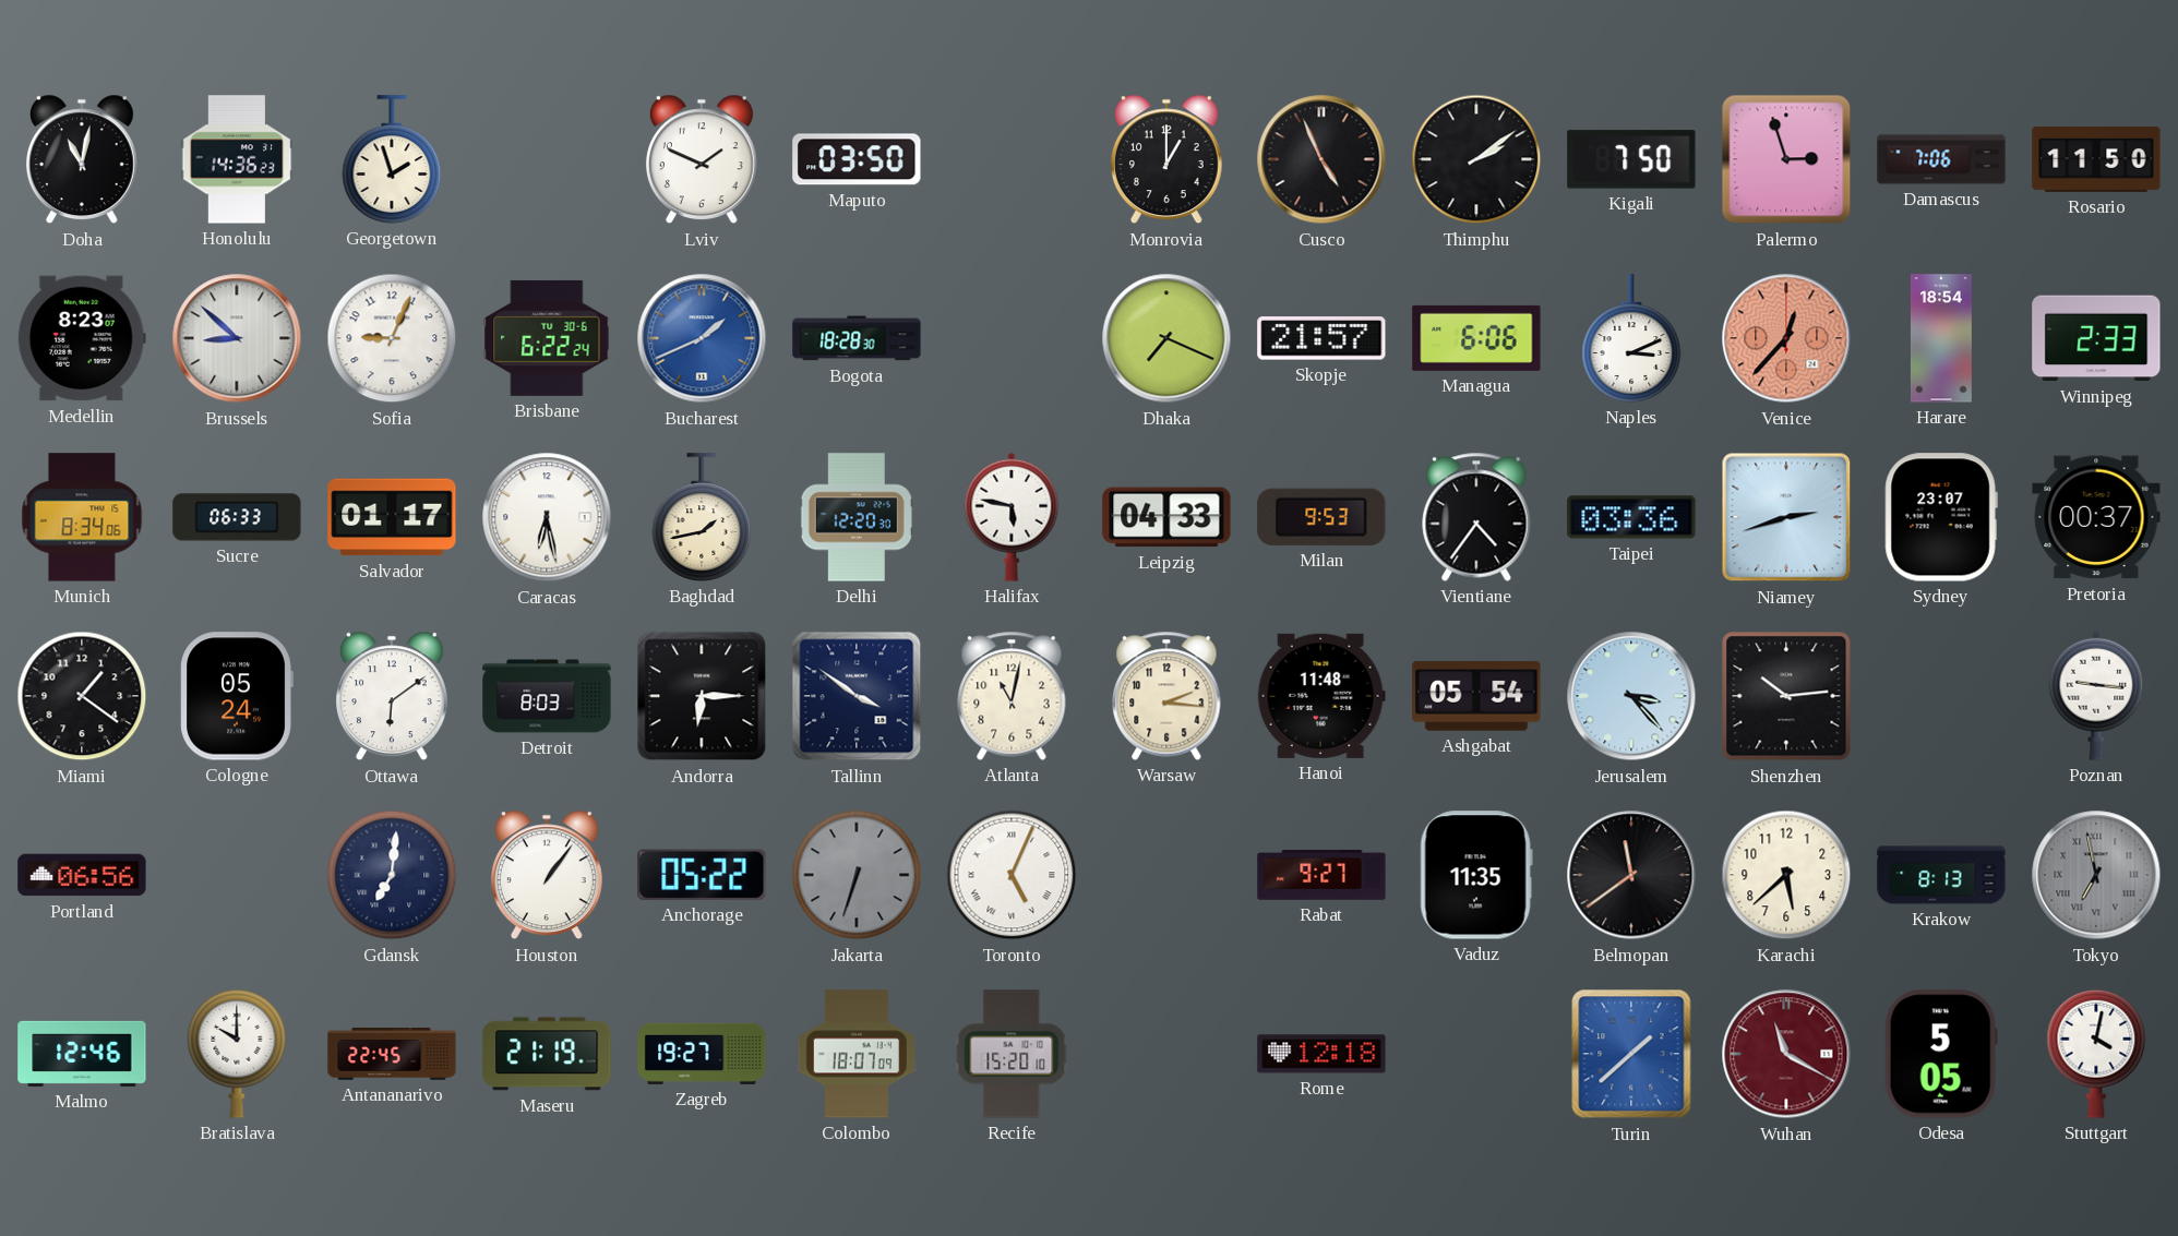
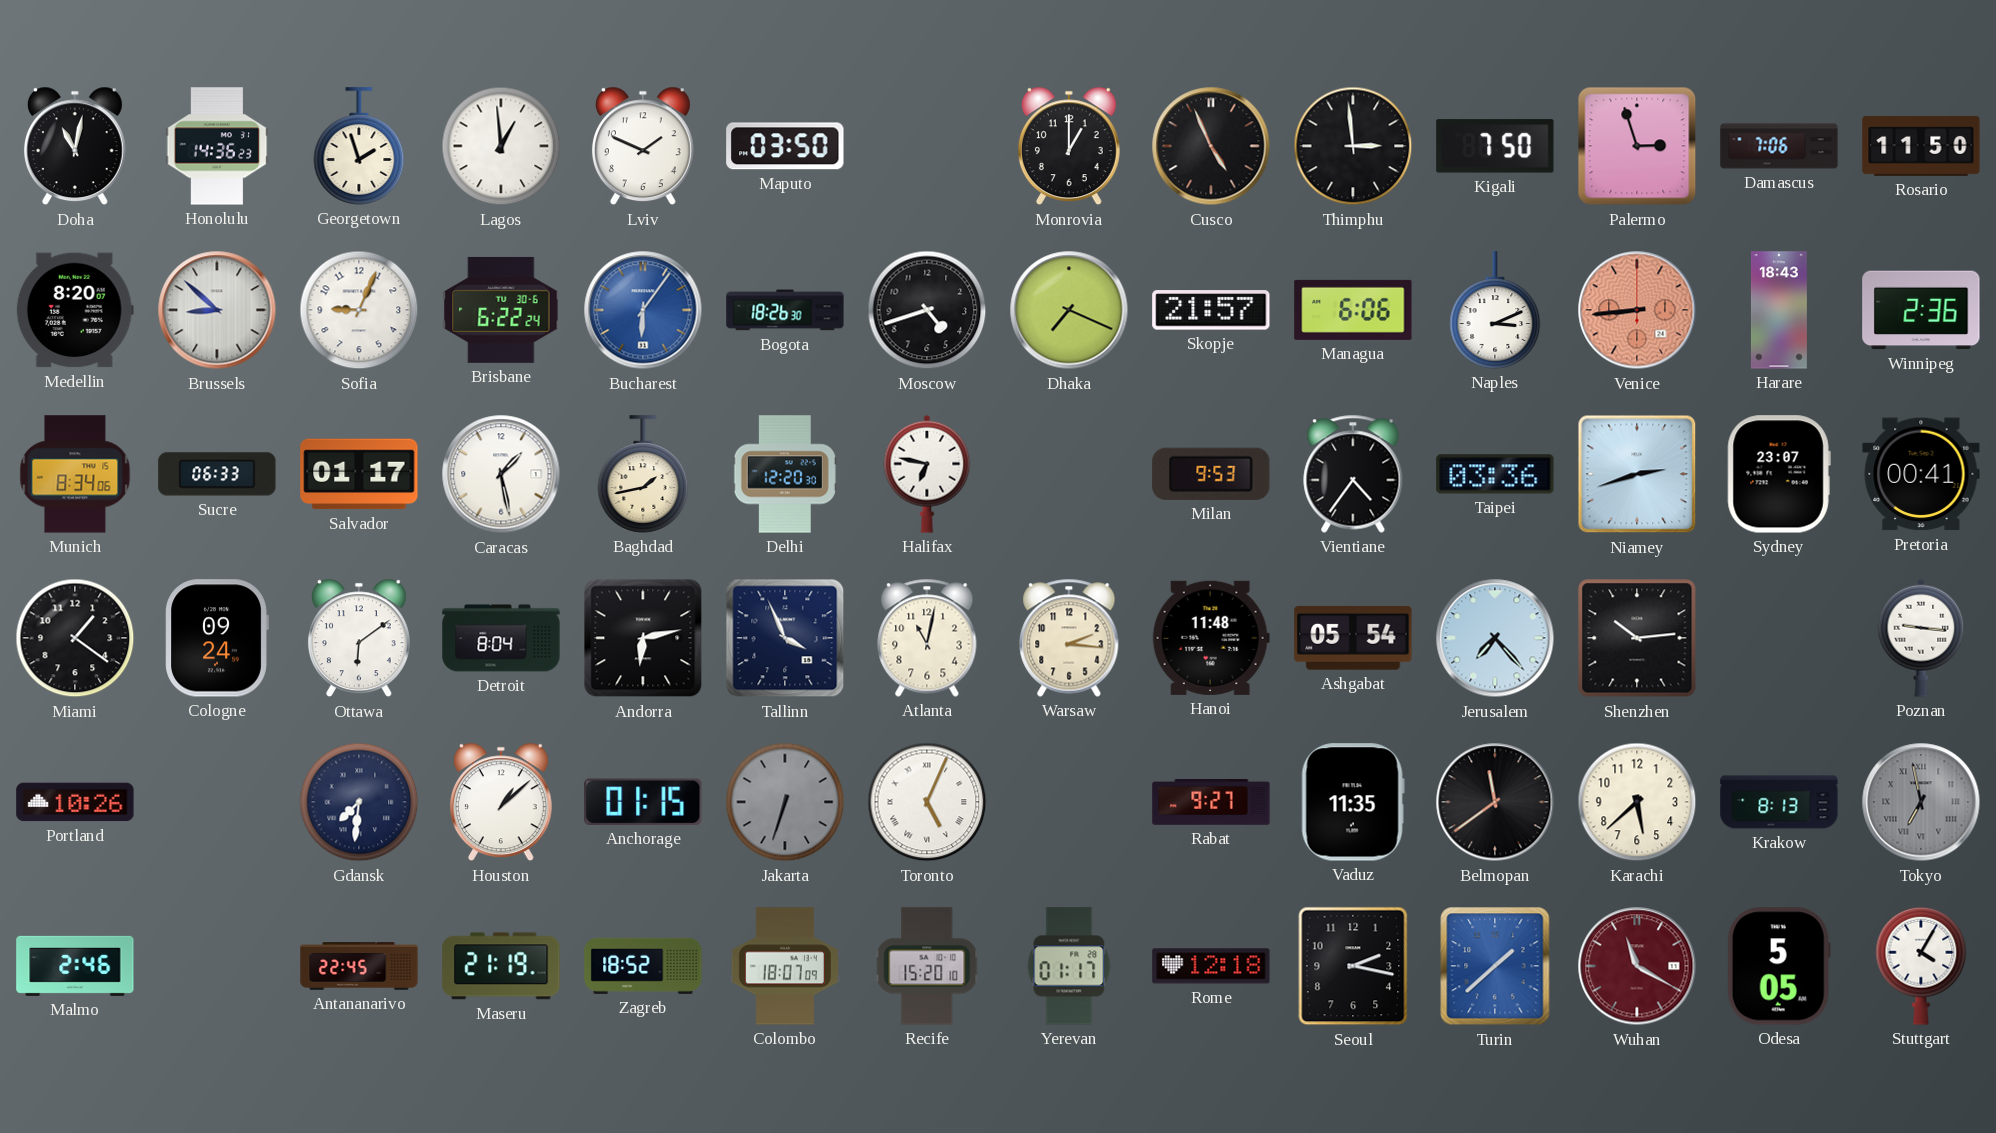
Lagos: none -> 12:59
Thimphu: 2:09 -> 2:59
Medellin: 8:23 -> 8:20
Bucharest: 1:41 -> 6:06
Bogota: 18:28 -> 18:26
Moscow: none -> 4:42
Venice: 12:37 -> 8:44
Harare: 18:54 -> 18:43
Winnipeg: 2:33 -> 2:36
Caracas: 6:28 -> 1:28
Halifax: 5:47 -> 6:47
Leipzig: 04:33 -> none
Pretoria: 00:37 -> 00:41
Cologne: 05:24 -> 09:24
Detroit: 8:03 -> 8:04
Andorra: 6:15 -> 6:13
Tallinn: 3:51 -> 3:56
Jerusalem: 3:23 -> 7:23
Portland: 06:56 -> 10:26
Gdansk: 7:01 -> 7:31
Houston: 1:06 -> 1:08
Anchorage: 05:22 -> 01:15
Malmo: 12:46 -> 2:46
Bratislava: 10:00 -> none
Zagreb: 19:27 -> 18:52
Yerevan: none -> 01:17
Seoul: none -> 2:17
Stuttgart: 4:02 -> 4:05
